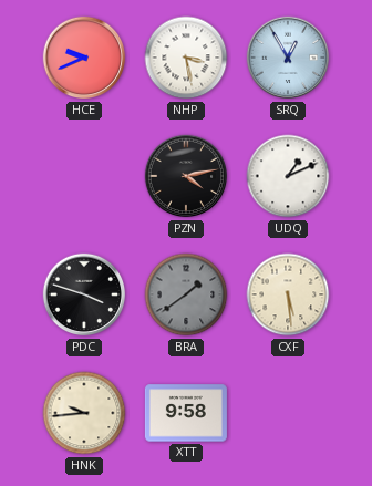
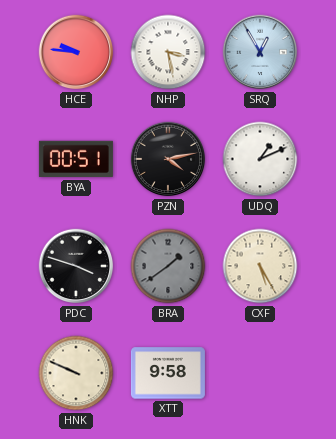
HCE: 9:41 -> 9:46
BYA: none -> 00:51
CXF: 5:29 -> 5:25
HNK: 9:44 -> 9:49
